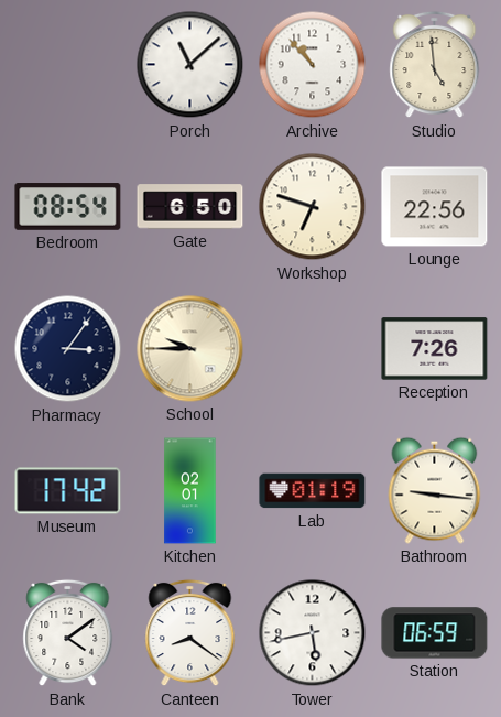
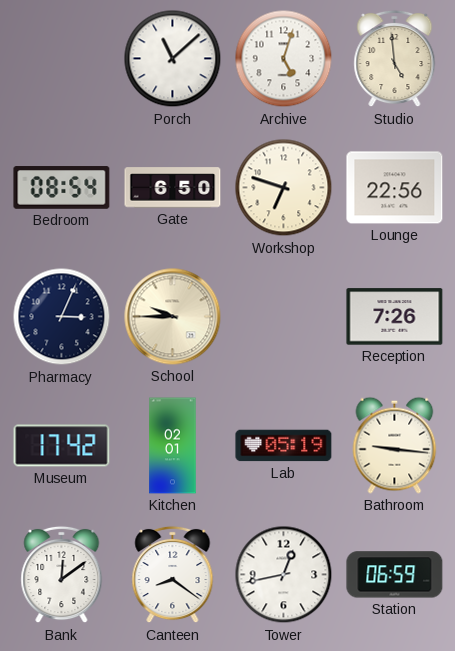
Archive: 10:53 -> 5:03
Pharmacy: 3:06 -> 3:04
Lab: 01:19 -> 05:19
Bank: 4:09 -> 12:09
Tower: 5:43 -> 12:43
